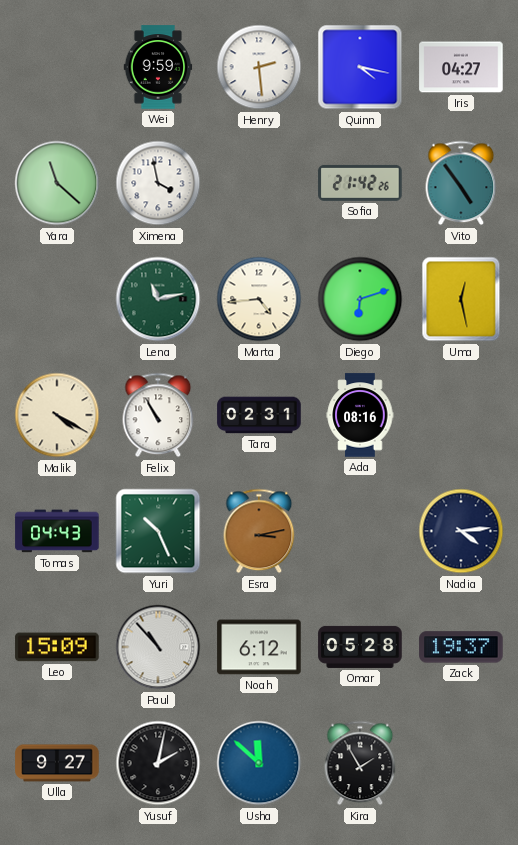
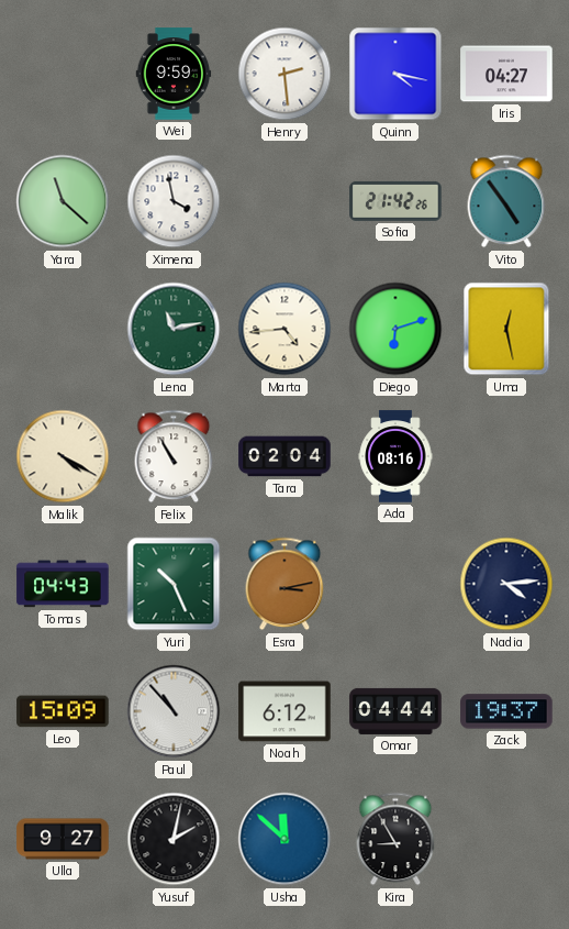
Tara: 02:31 -> 02:04
Omar: 05:28 -> 04:44
Kira: 1:55 -> 8:55
